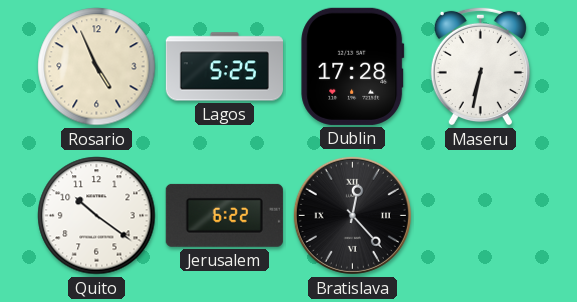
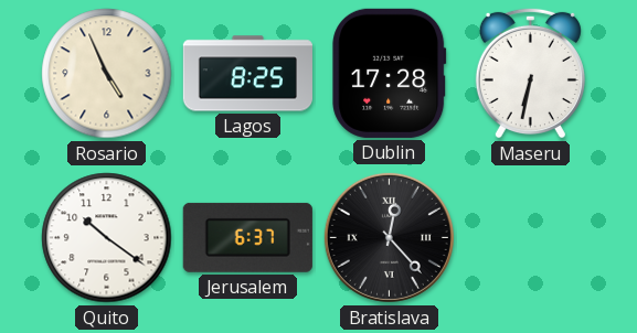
Lagos: 5:25 -> 8:25
Jerusalem: 6:22 -> 6:37
